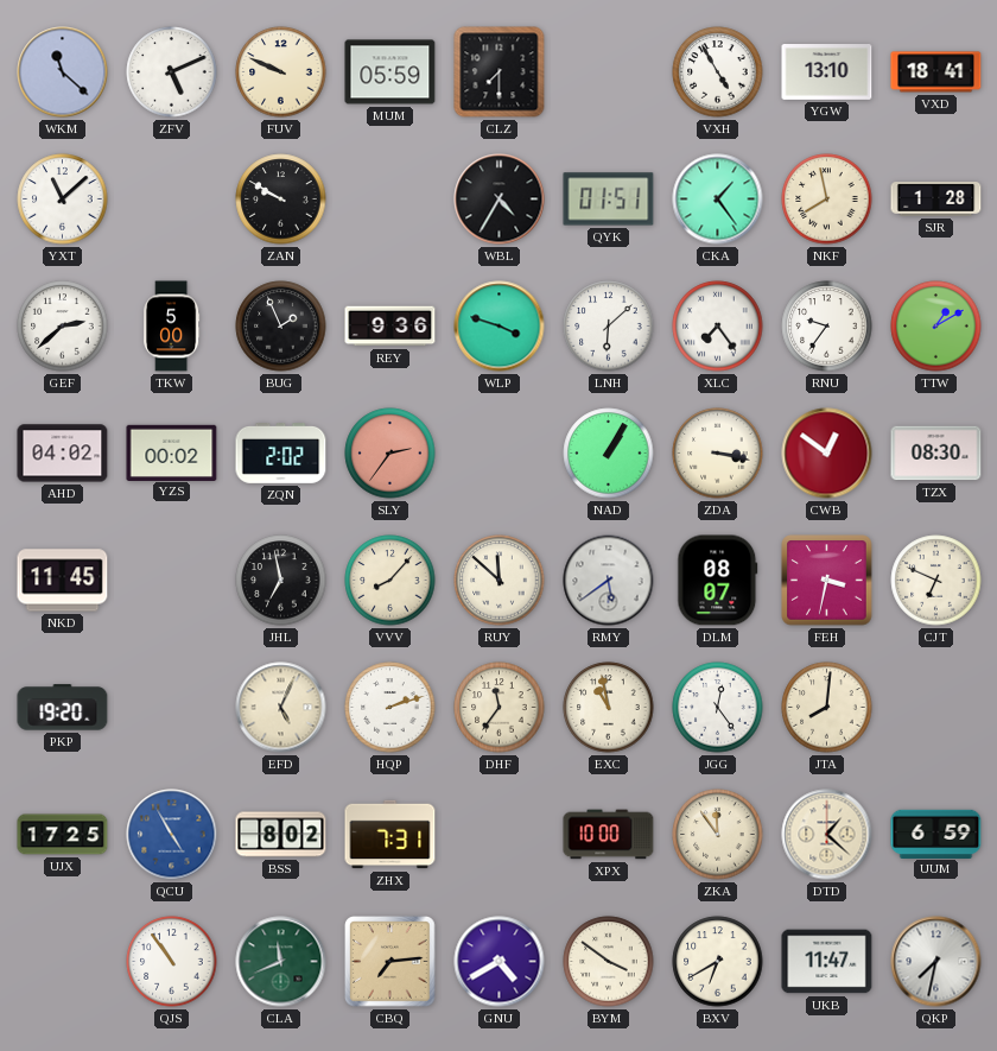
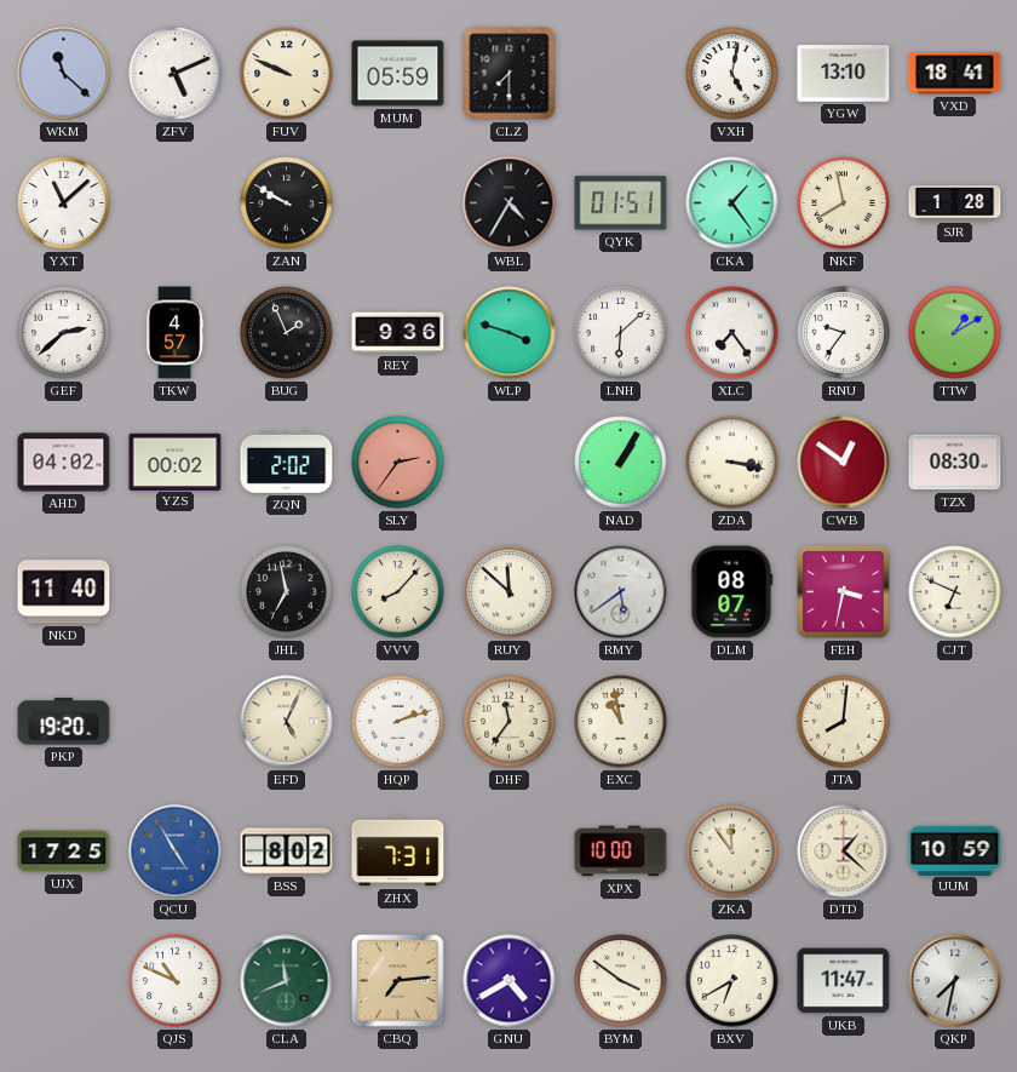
VXH: 4:55 -> 5:02
TKW: 5:00 -> 4:57
NKD: 11:45 -> 11:40
JGG: 12:24 -> none
UUM: 6:59 -> 10:59
QJS: 10:54 -> 10:49
